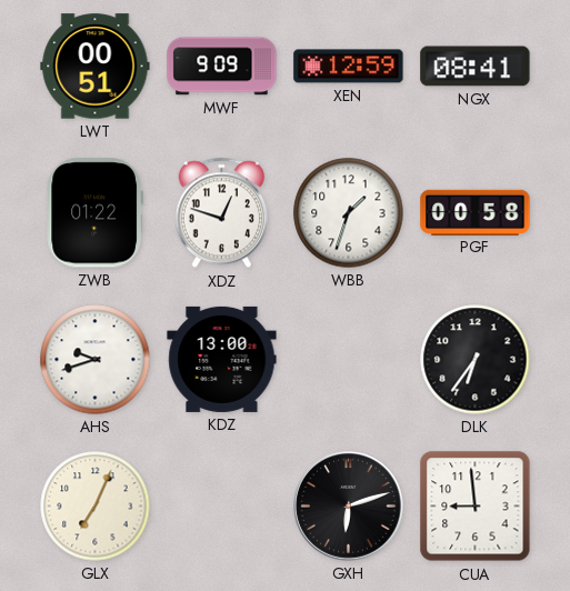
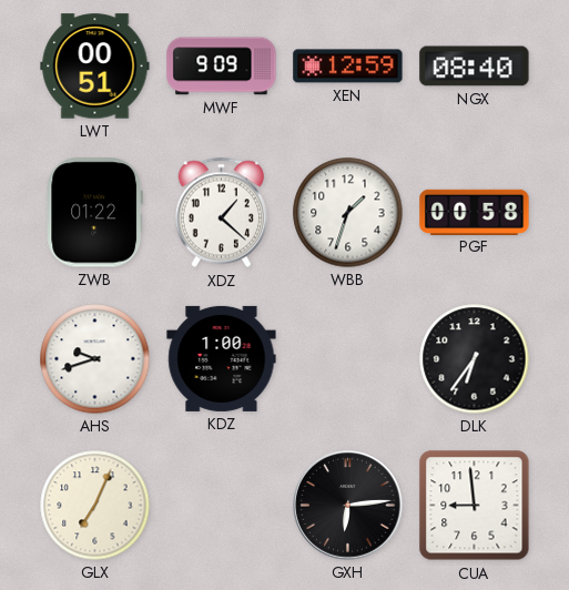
NGX: 08:41 -> 08:40
XDZ: 12:48 -> 1:22
KDZ: 13:00 -> 1:00
GXH: 6:12 -> 6:14
